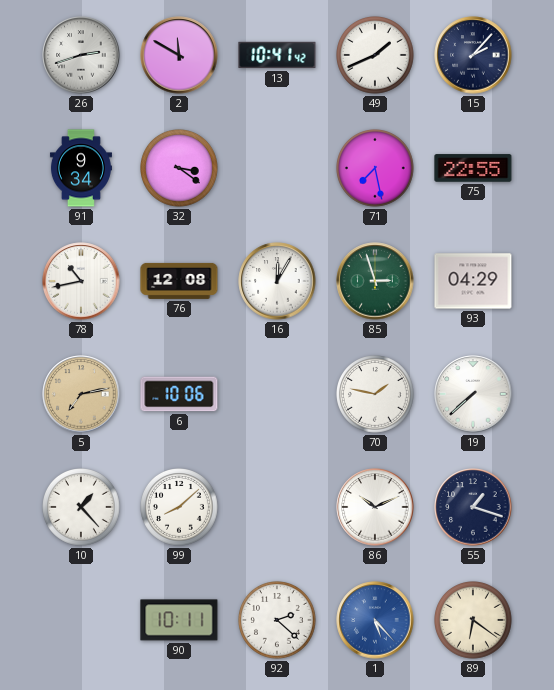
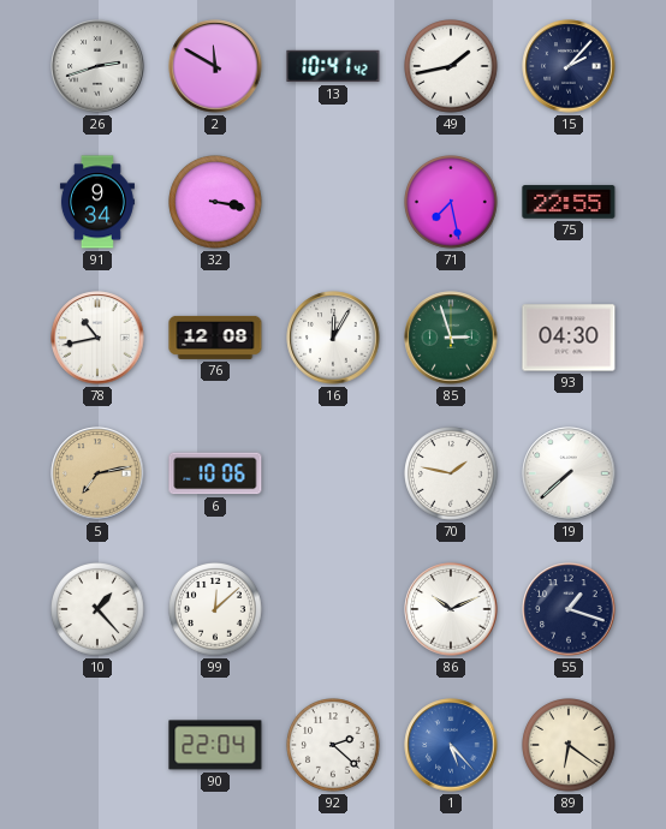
49: 1:41 -> 1:43
32: 3:21 -> 3:17
93: 04:29 -> 04:30
99: 8:08 -> 12:08
90: 10:11 -> 22:04
